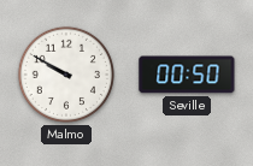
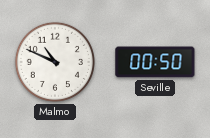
Malmo: 9:50 -> 10:49
